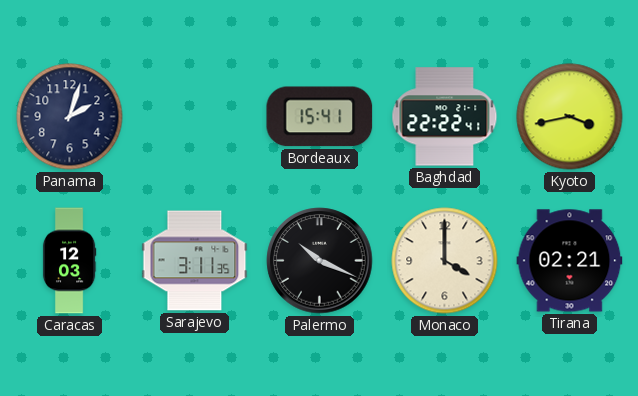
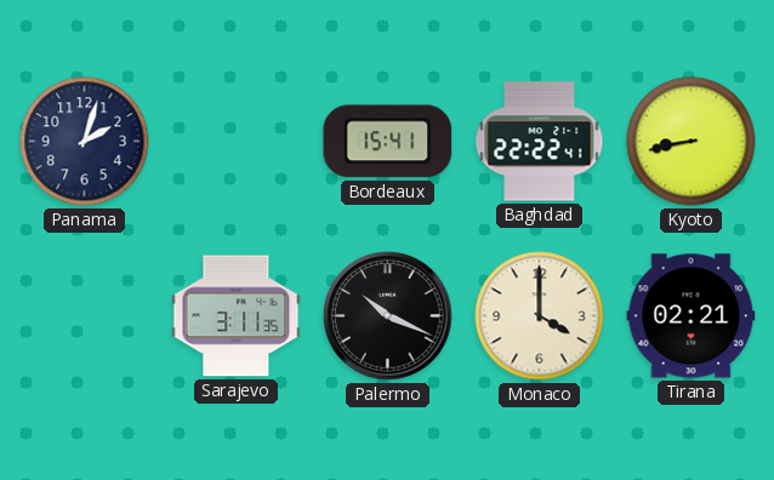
Kyoto: 3:43 -> 8:43
Caracas: 12:03 -> none
